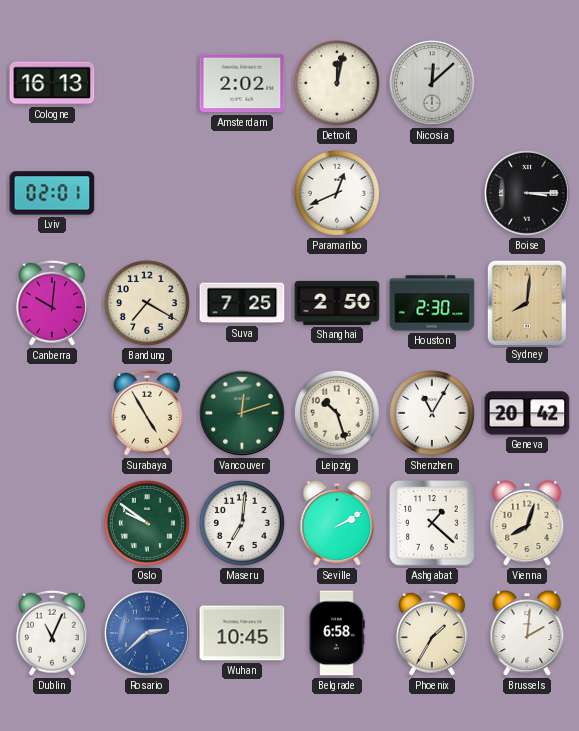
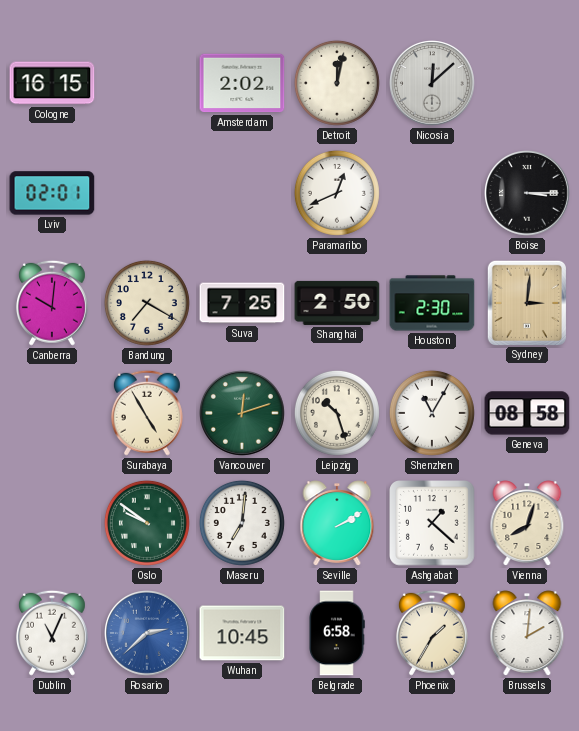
Cologne: 16:13 -> 16:15
Sydney: 8:01 -> 3:01
Geneva: 20:42 -> 08:58
